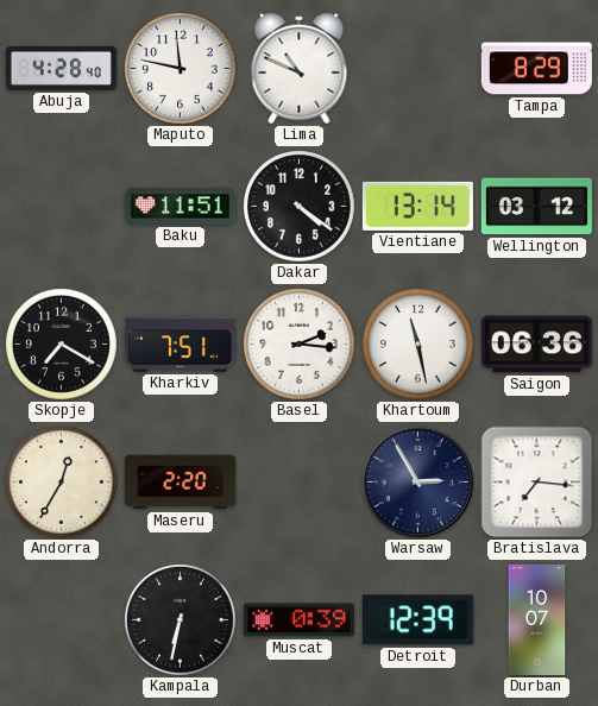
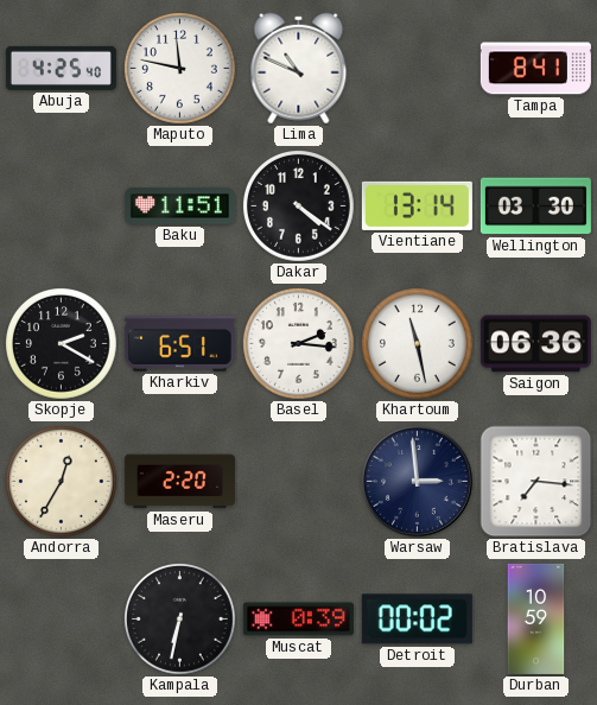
Abuja: 4:28 -> 4:25
Tampa: 8:29 -> 8:41
Wellington: 03:12 -> 03:30
Skopje: 7:20 -> 2:20
Kharkiv: 7:51 -> 6:51
Warsaw: 2:55 -> 2:59
Detroit: 12:39 -> 00:02
Durban: 10:07 -> 10:59
